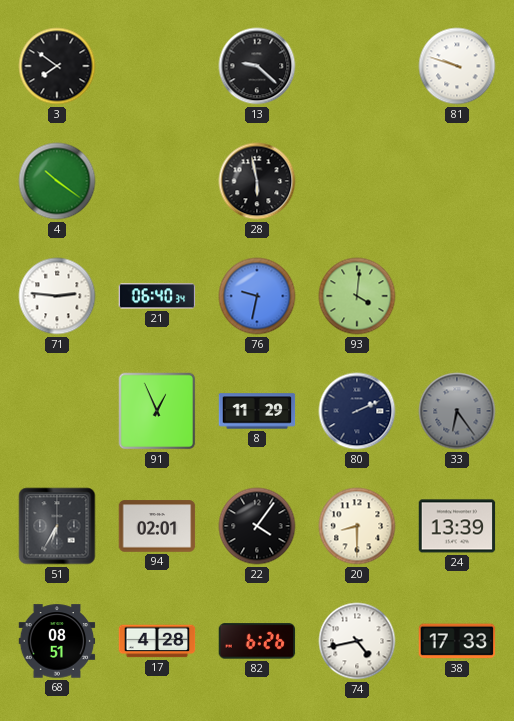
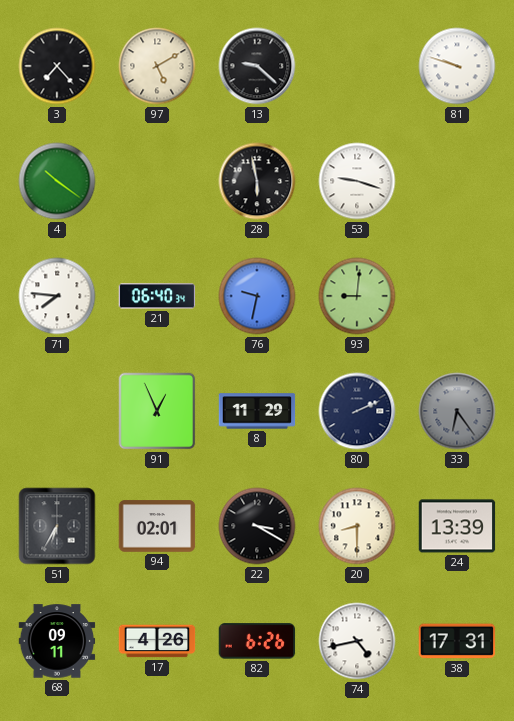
3: 7:51 -> 7:23
97: none -> 5:10
53: none -> 9:18
71: 2:46 -> 7:46
93: 4:01 -> 9:01
22: 4:06 -> 3:20
68: 08:51 -> 09:11
17: 4:28 -> 4:26
38: 17:33 -> 17:31
